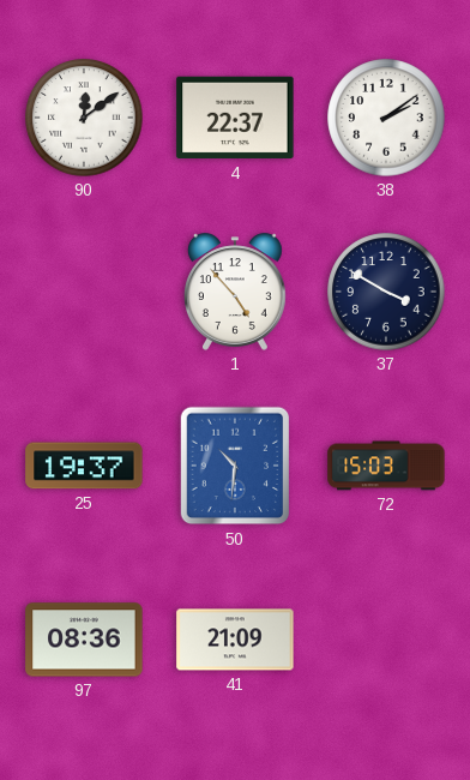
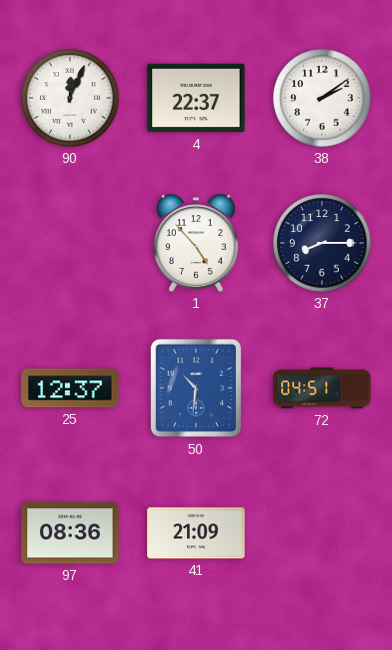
90: 12:09 -> 12:04
37: 3:50 -> 8:15
25: 19:37 -> 12:37
72: 15:03 -> 04:51
